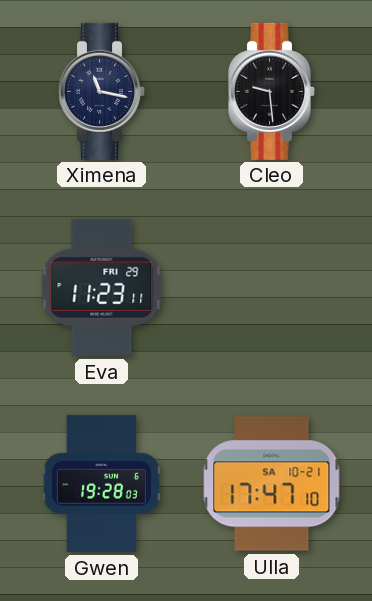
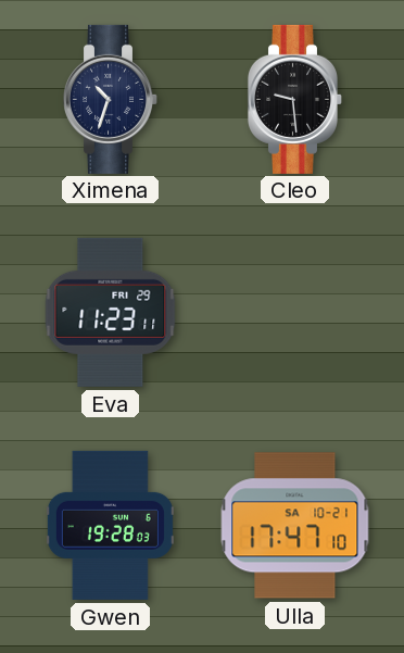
Ximena: 11:17 -> 10:33
